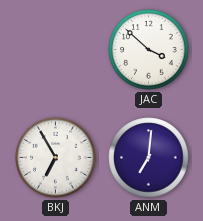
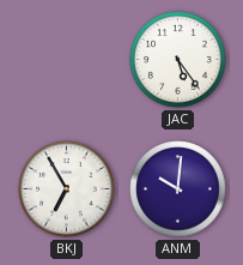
JAC: 3:52 -> 5:24
ANM: 7:01 -> 10:01
